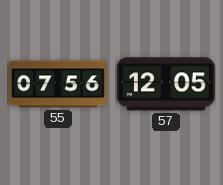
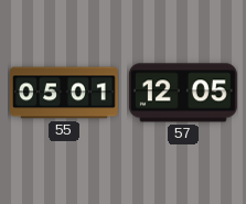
55: 07:56 -> 05:01
